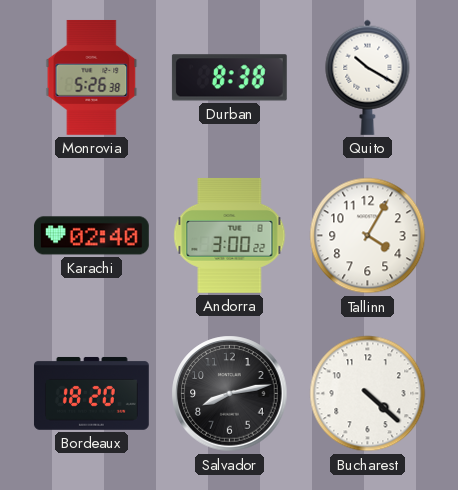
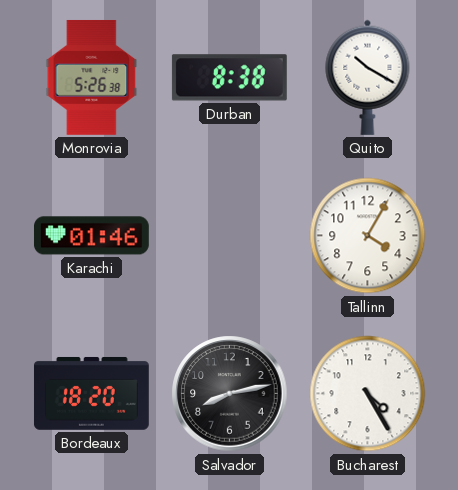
Karachi: 02:40 -> 01:46
Andorra: 3:00 -> none
Bucharest: 4:22 -> 4:25
